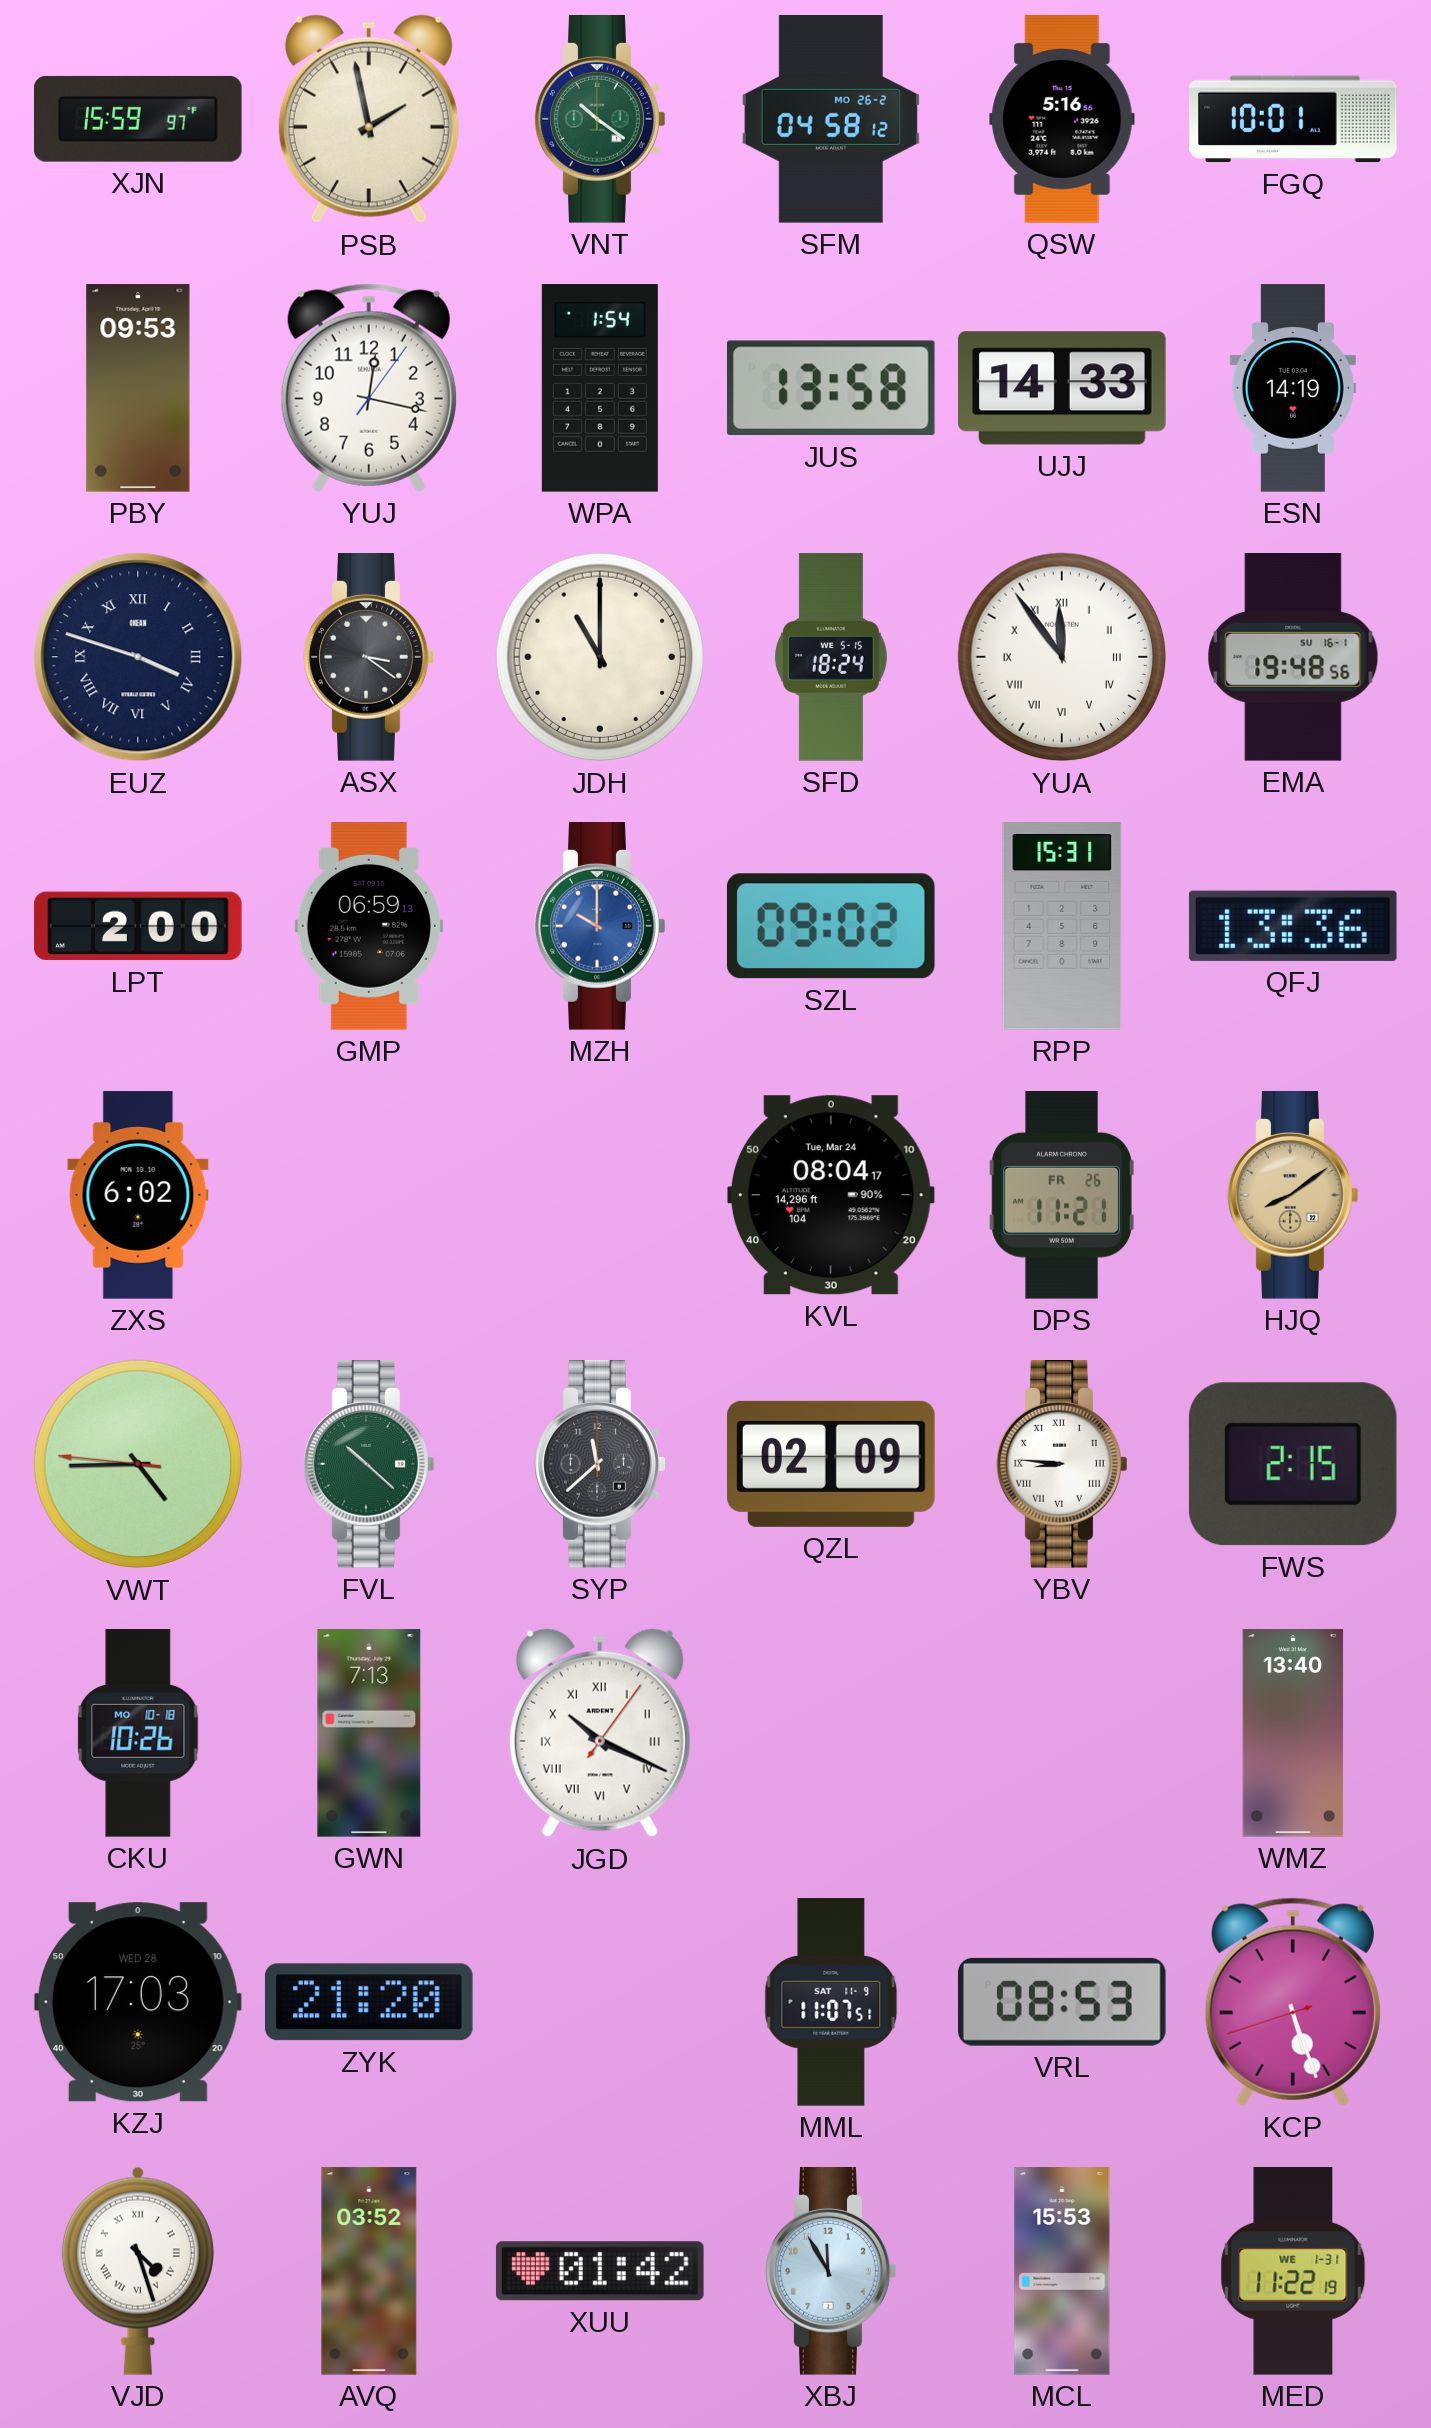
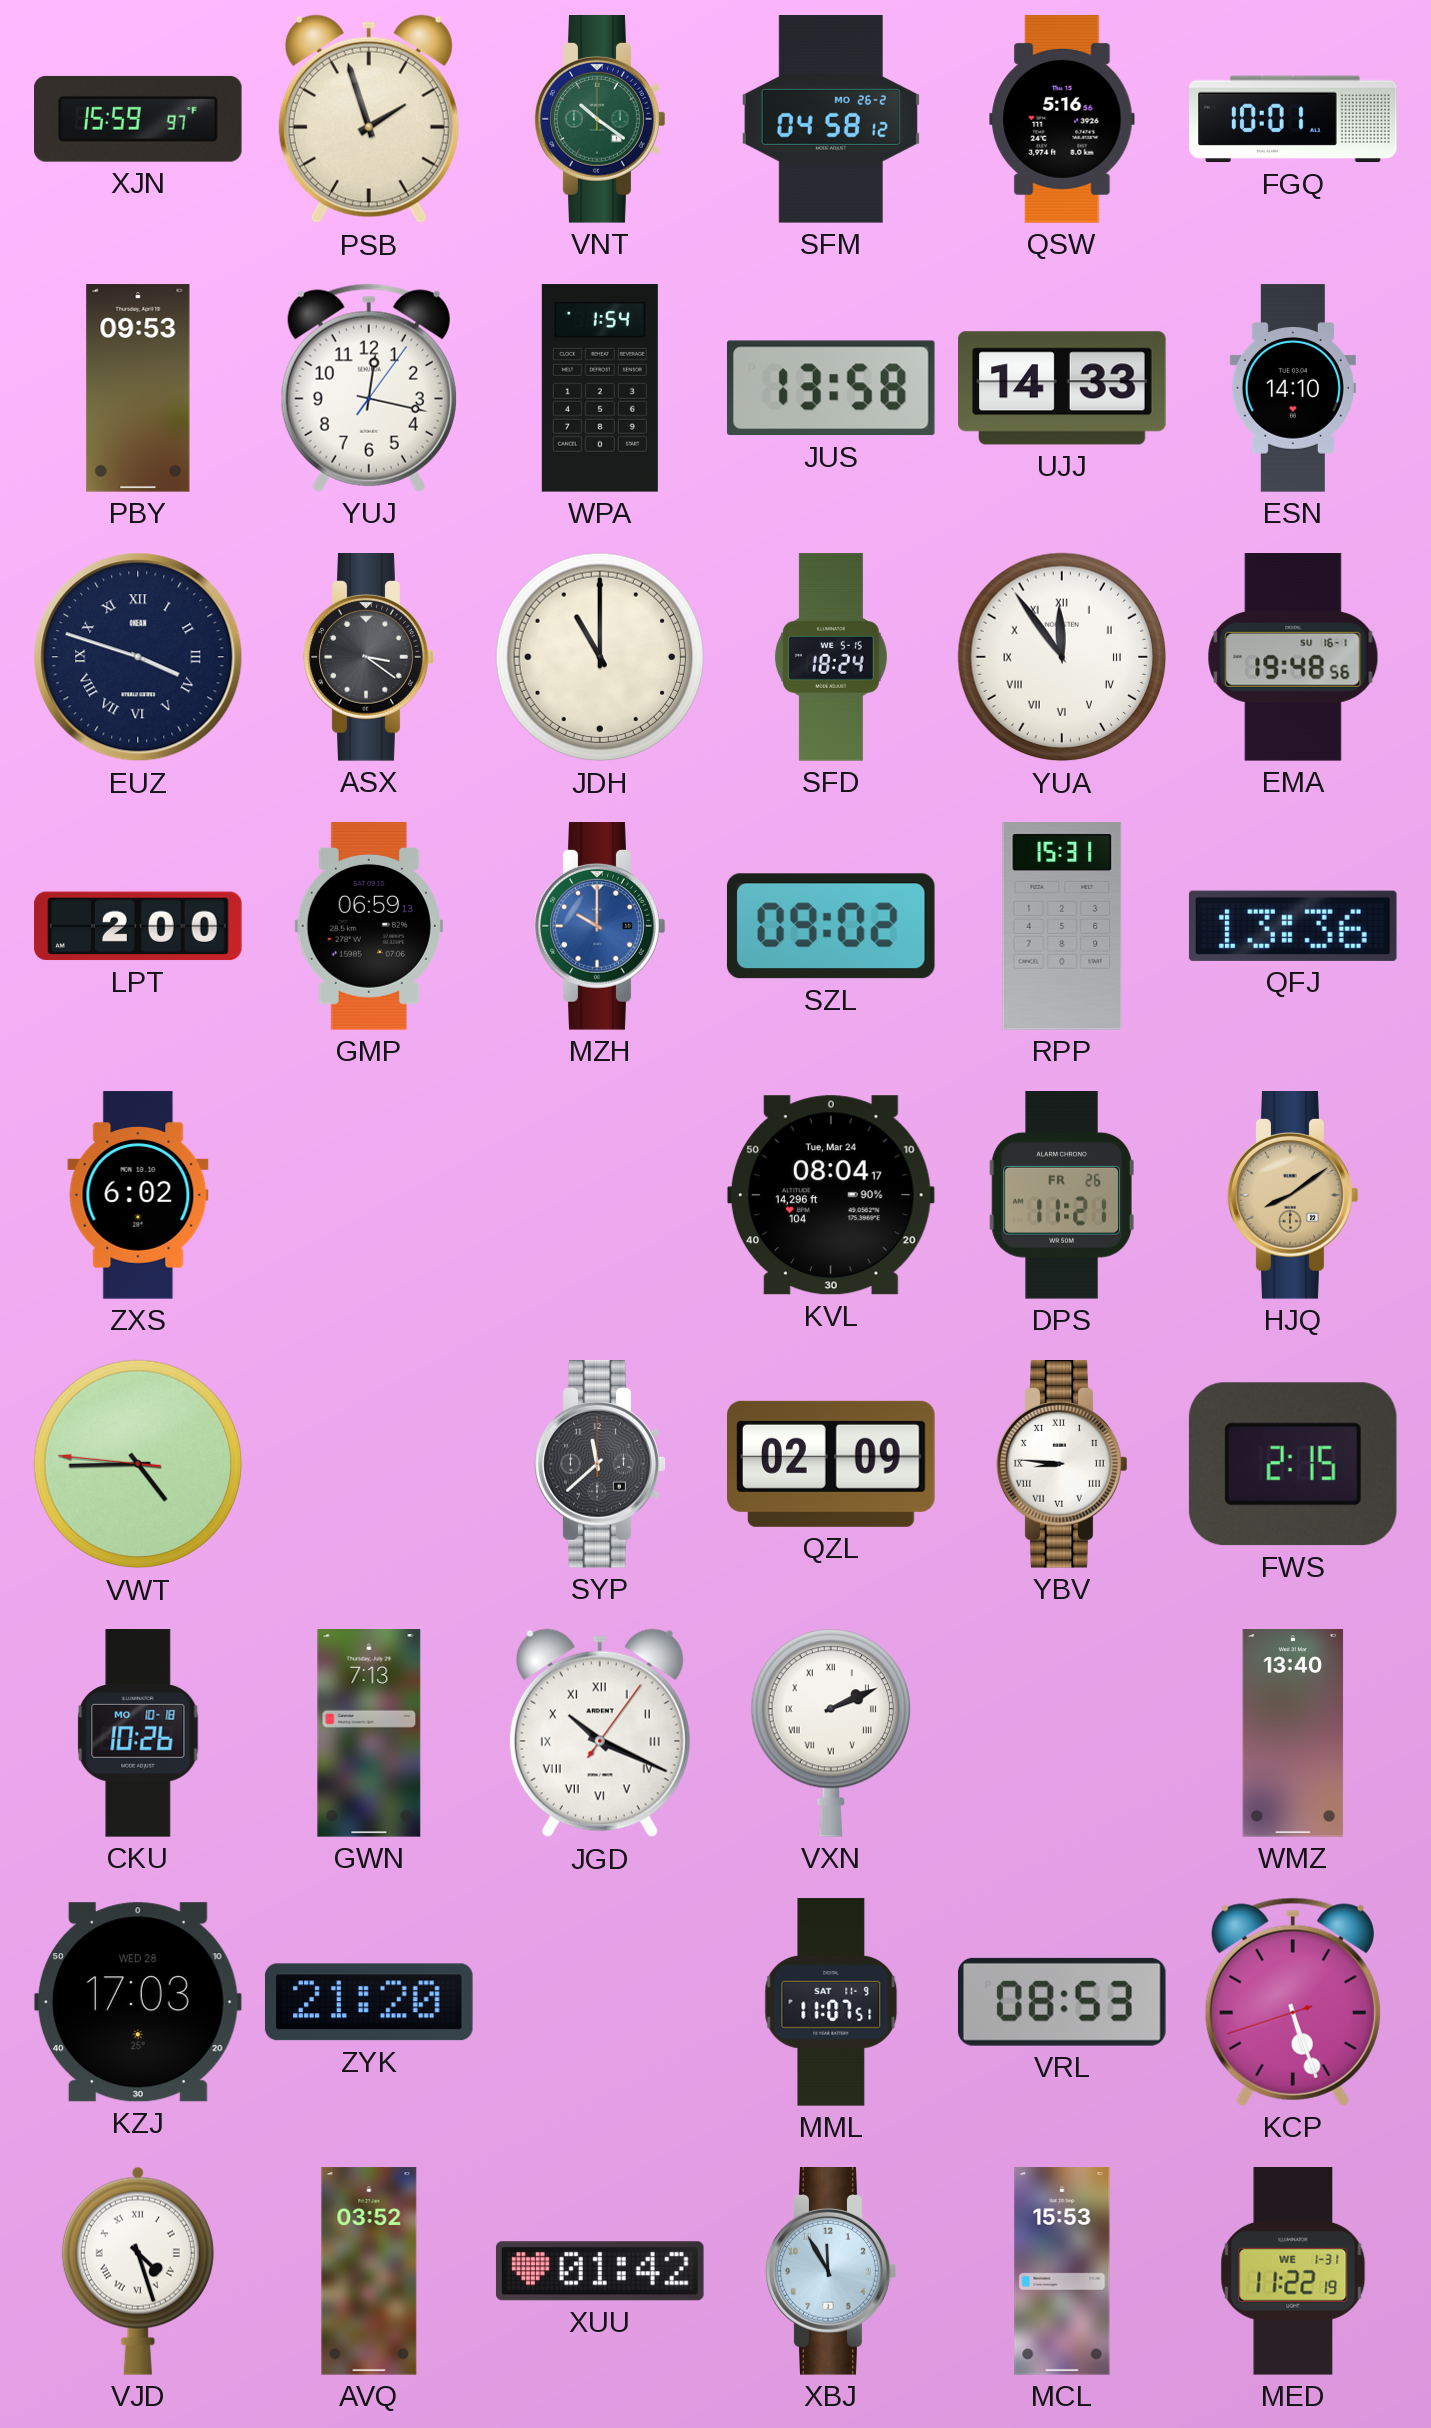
PSB: 1:58 -> 1:57
ESN: 14:19 -> 14:10
FVL: 10:22 -> none
VXN: none -> 2:11
